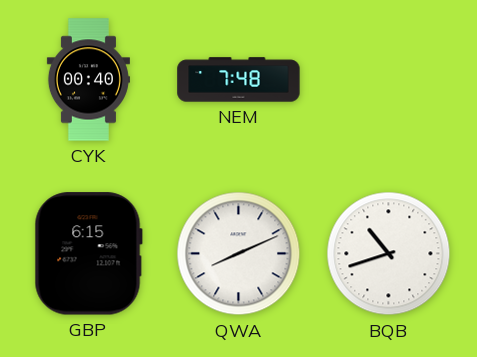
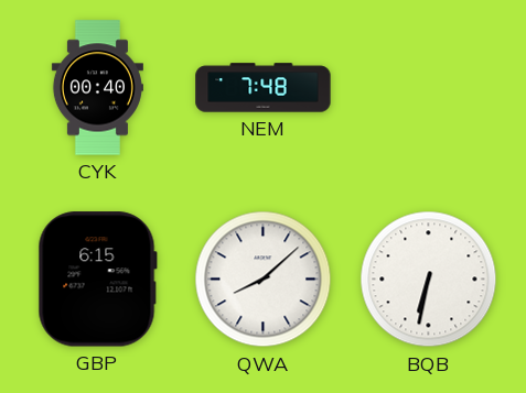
QWA: 8:11 -> 8:08
BQB: 10:42 -> 6:32
